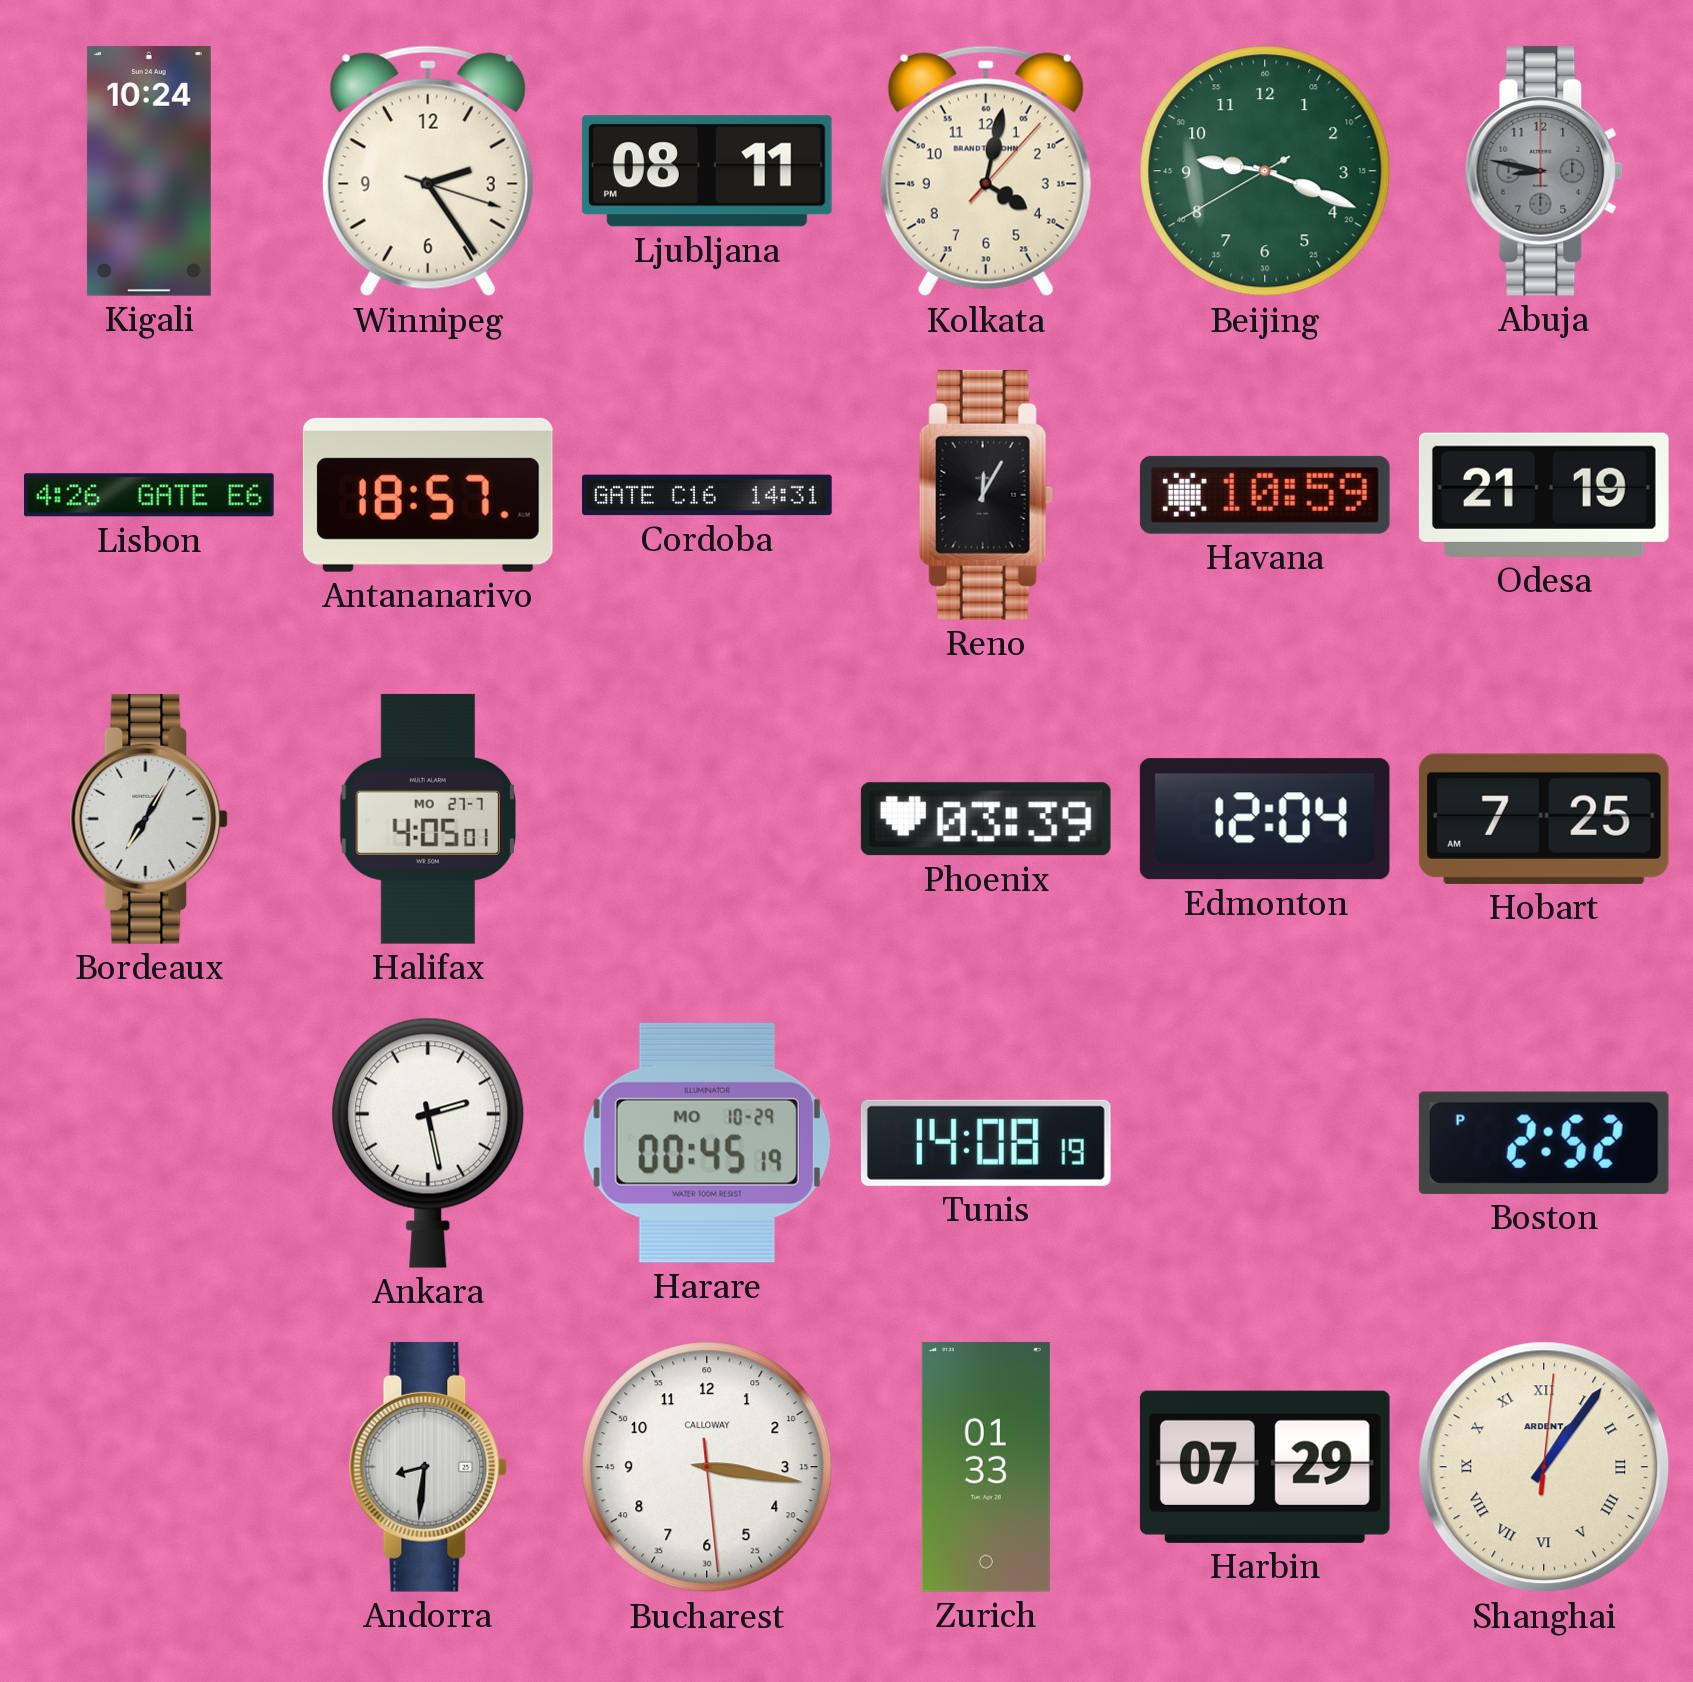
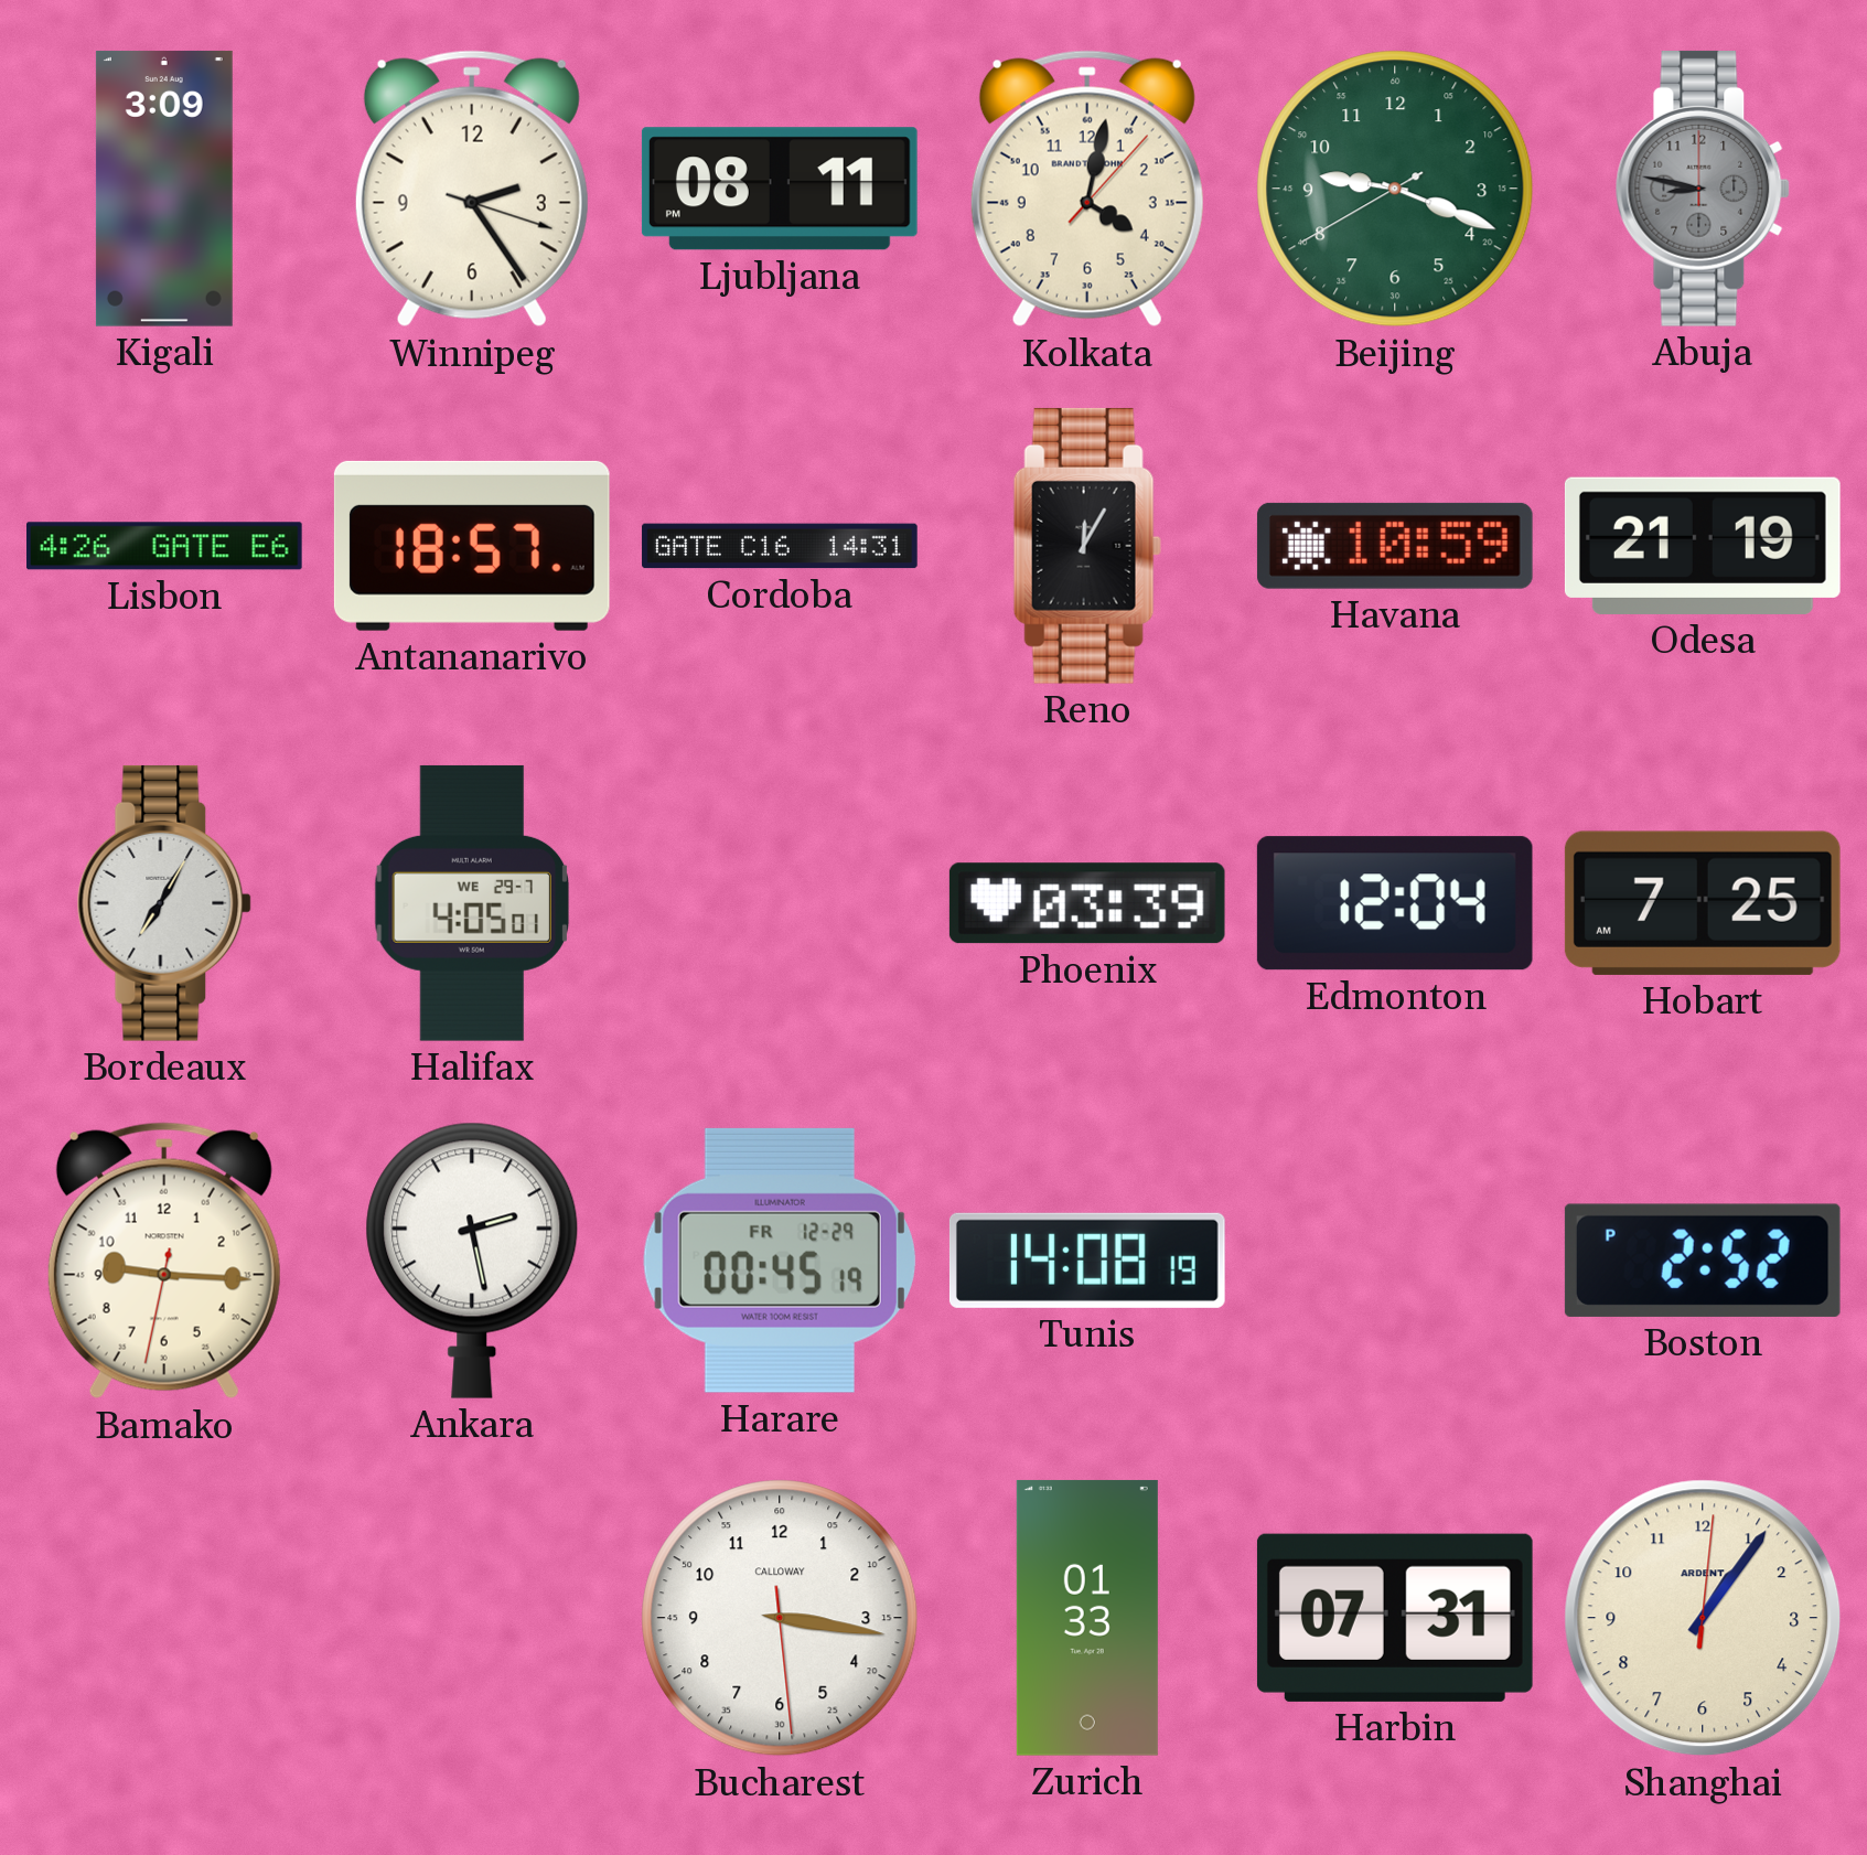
Kigali: 10:24 -> 3:09
Halifax date: MO 27-7 -> WE 29-7
Bamako: none -> 9:15
Harare date: MO 10-29 -> FR 12-29
Andorra: 8:31 -> none
Harbin: 07:29 -> 07:31
Shanghai numerals: Roman -> Arabic
